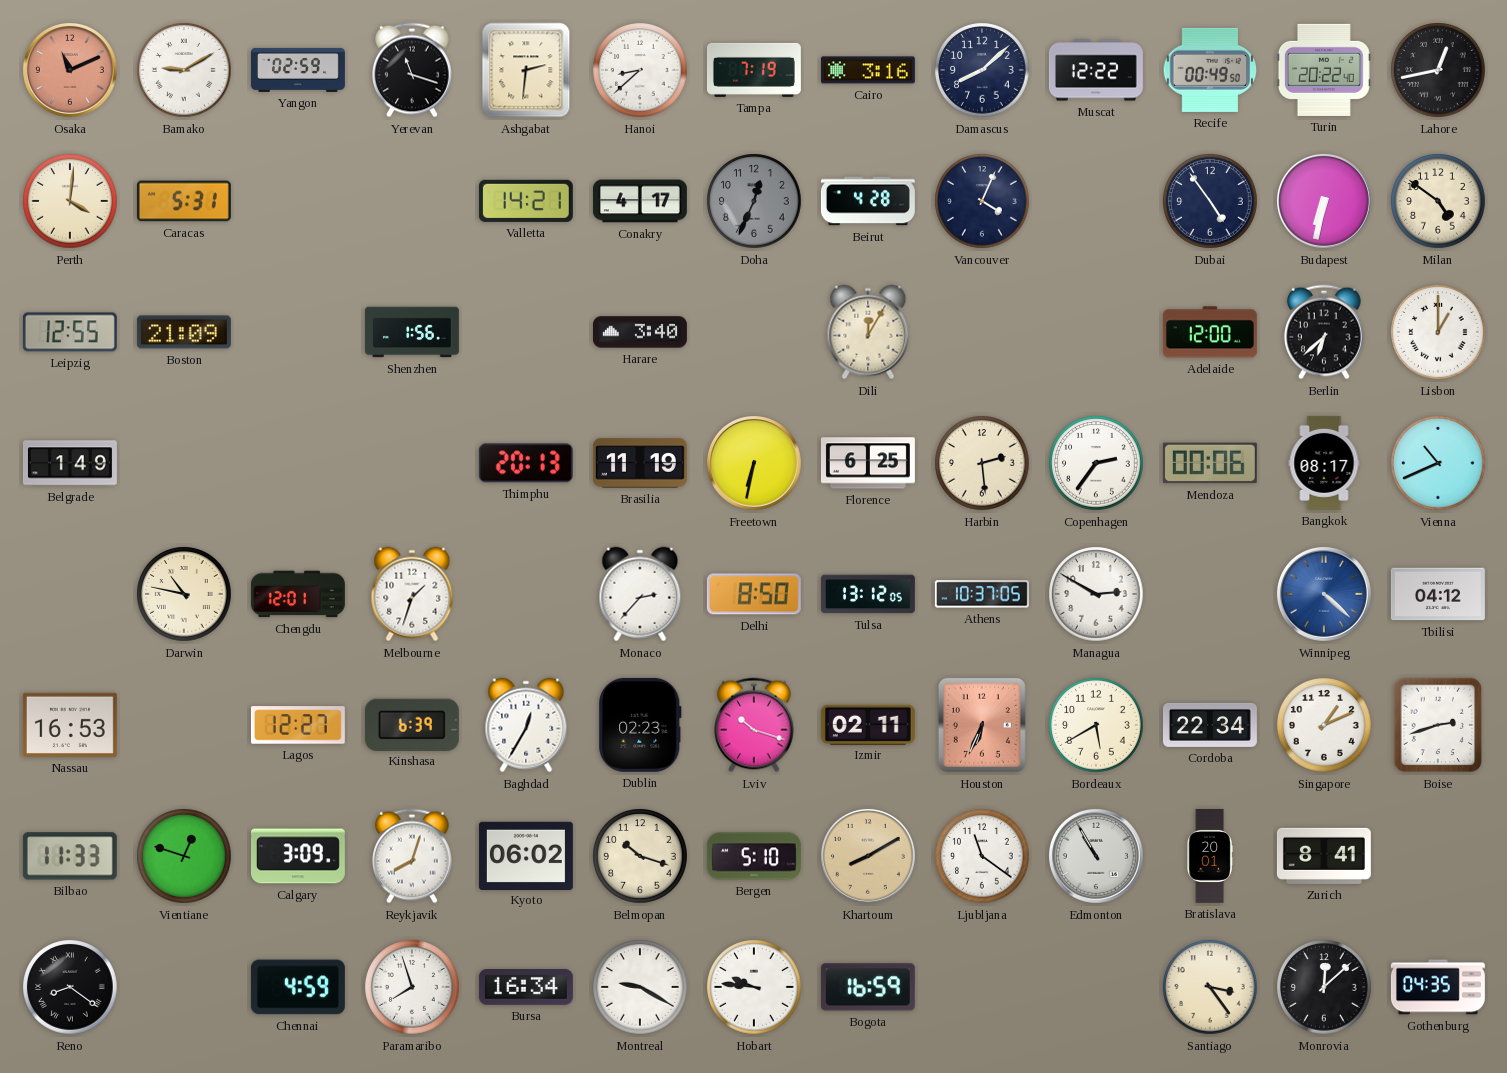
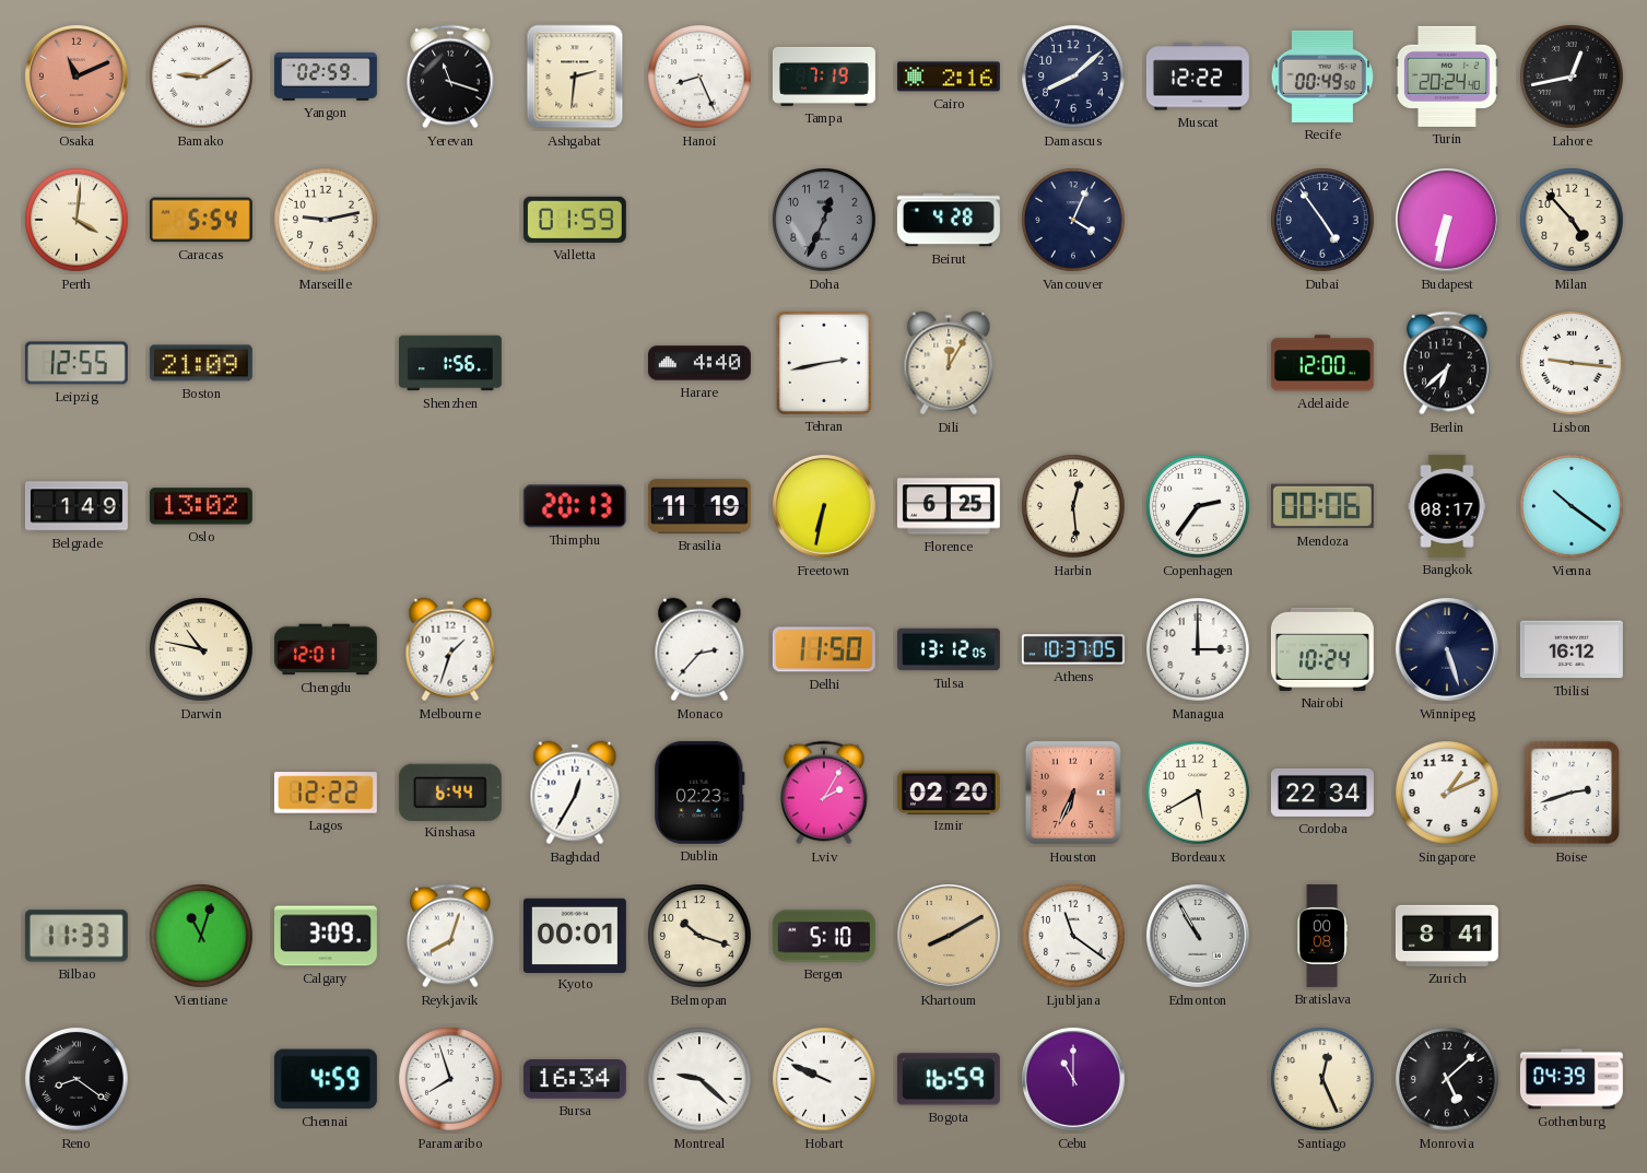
Hanoi: 8:38 -> 8:26
Cairo: 3:16 -> 2:16
Turin: 20:22 -> 20:24
Caracas: 5:31 -> 5:54
Marseille: none -> 9:13
Valletta: 14:21 -> 01:59
Conakry: 4:17 -> none
Milan: 4:51 -> 4:53
Harare: 3:40 -> 4:40
Tehran: none -> 2:43
Lisbon: 1:00 -> 9:16
Oslo: none -> 13:02
Harbin: 2:29 -> 12:29
Vienna: 10:41 -> 10:21
Delhi: 8:50 -> 11:50
Managua: 2:50 -> 3:00
Nairobi: none -> 10:24
Winnipeg: 4:22 -> 5:27
Winnipeg dial: blue -> navy
Tbilisi: 04:12 -> 16:12
Nassau: 16:53 -> none
Lagos: 12:27 -> 12:22
Kinshasa: 6:39 -> 6:44
Lviv: 10:18 -> 2:05
Izmir: 02:11 -> 02:20
Vientiane: 12:48 -> 11:03
Kyoto: 06:02 -> 00:01
Bratislava: 20:01 -> 00:08
Montreal: 9:20 -> 9:22
Hobart: 9:46 -> 9:49
Cebu: none -> 11:00
Santiago: 3:24 -> 12:26
Monrovia: 12:08 -> 5:08
Gothenburg: 04:35 -> 04:39
